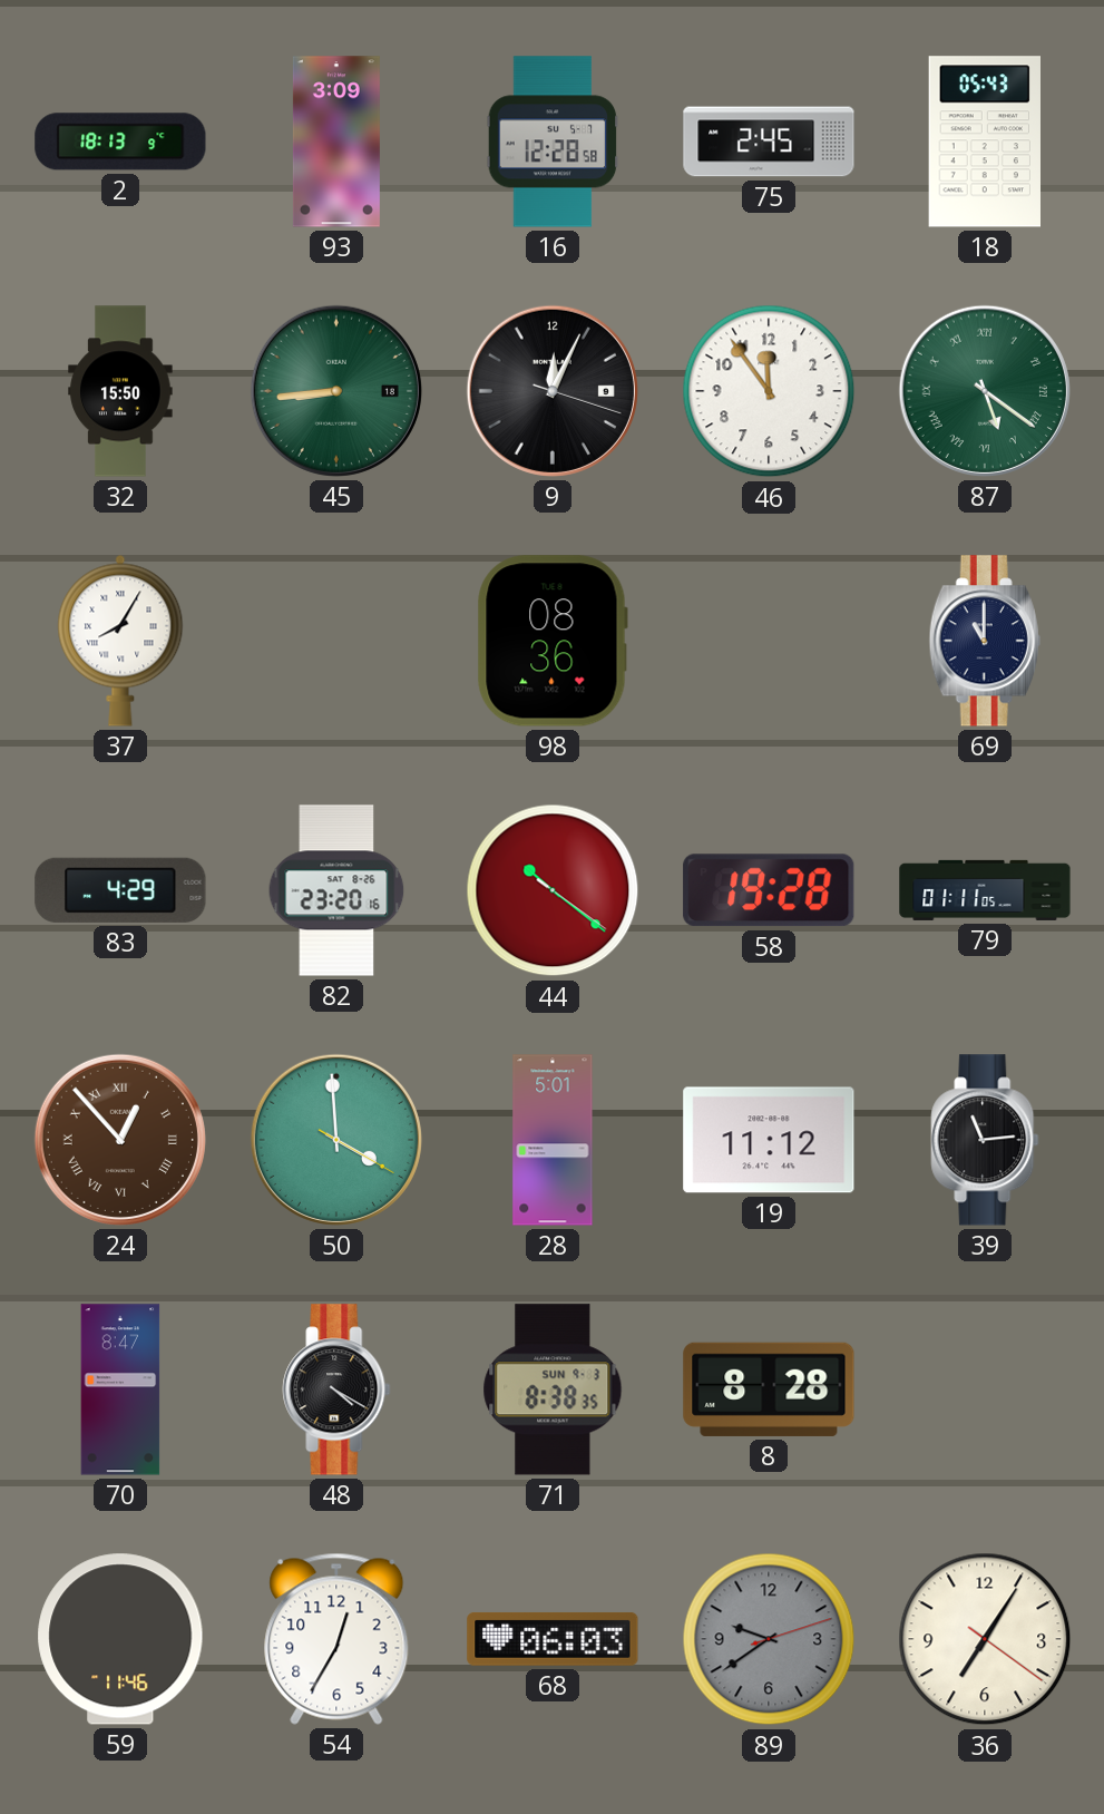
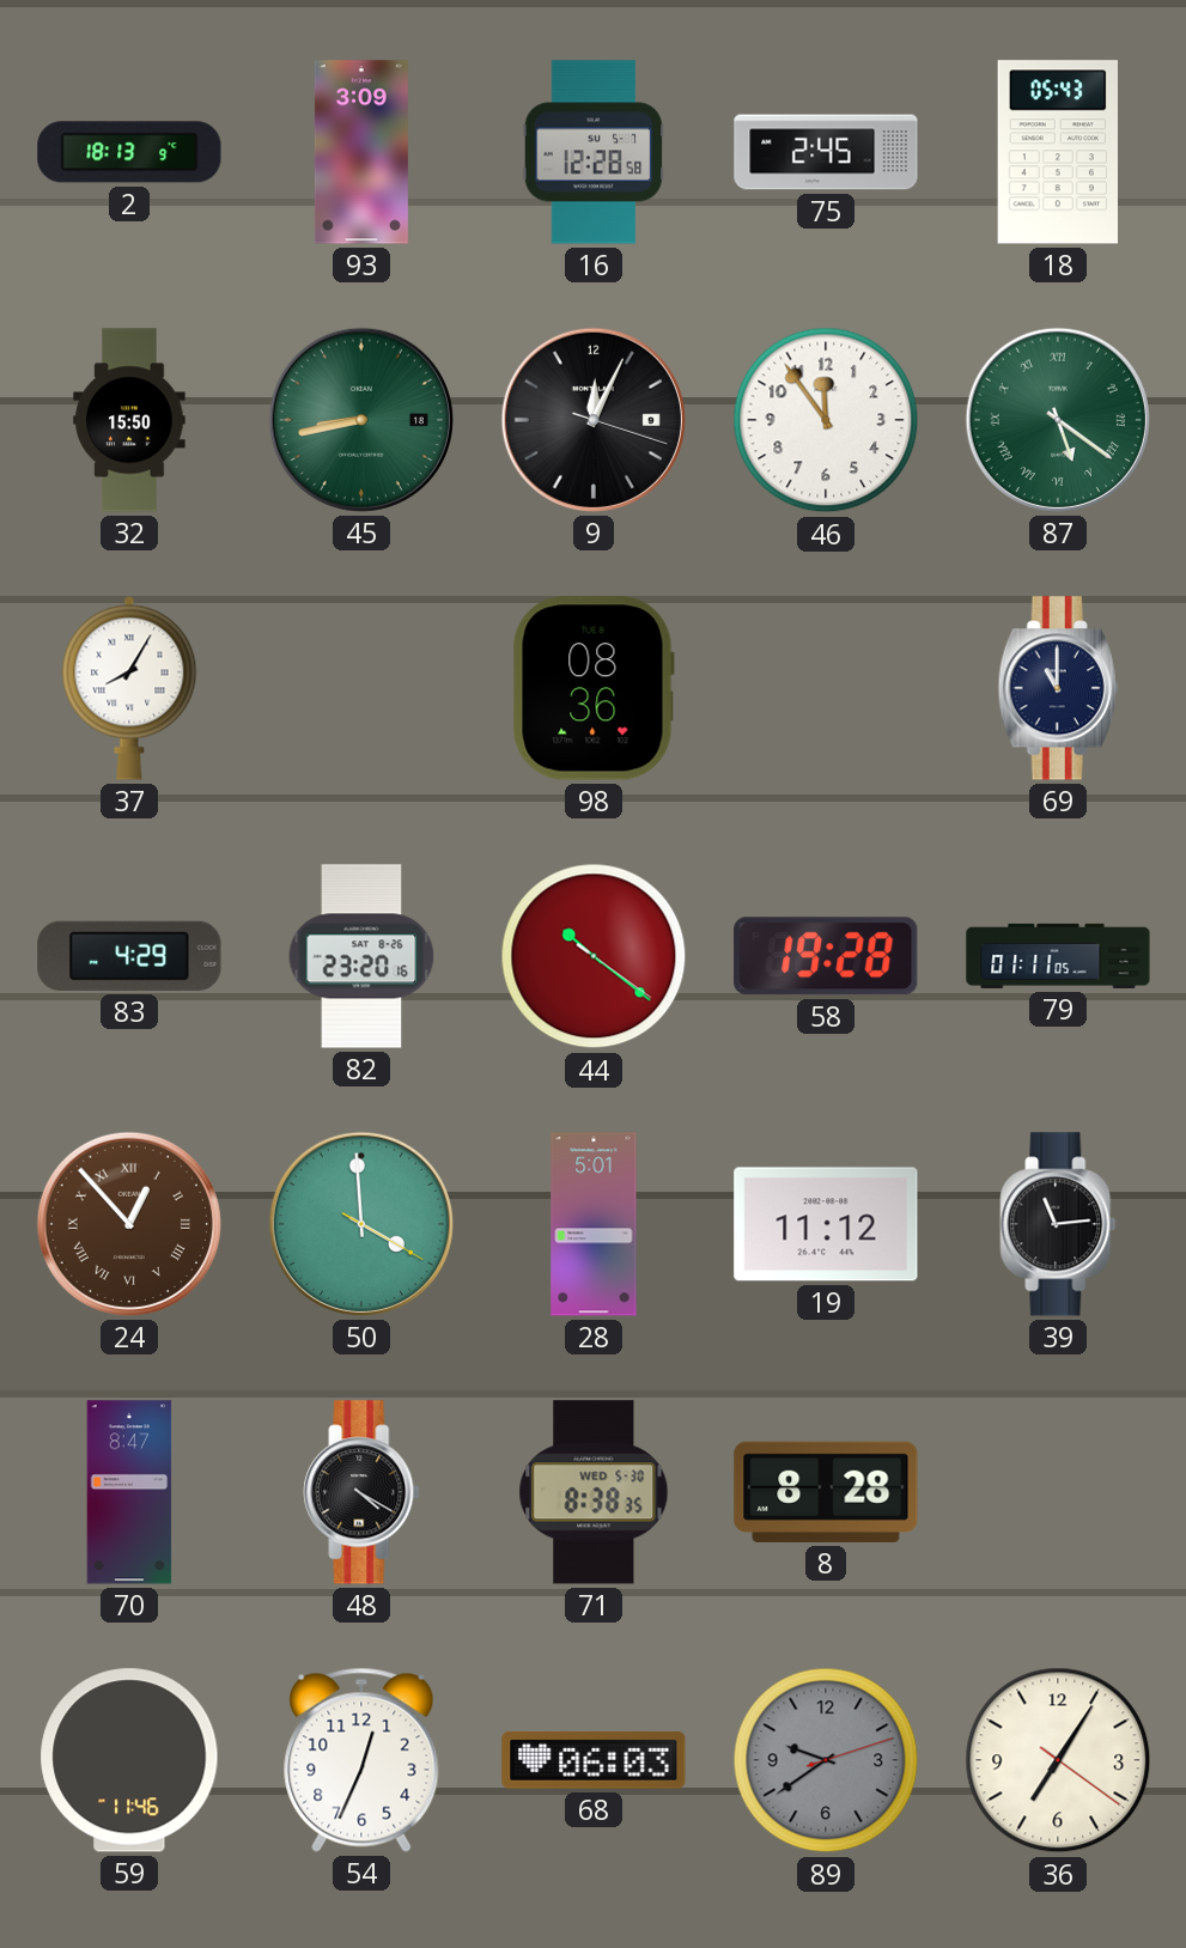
45: 8:44 -> 8:43
71 date: SUN 9-3 -> WED 5-30
54: 12:35 -> 12:34
